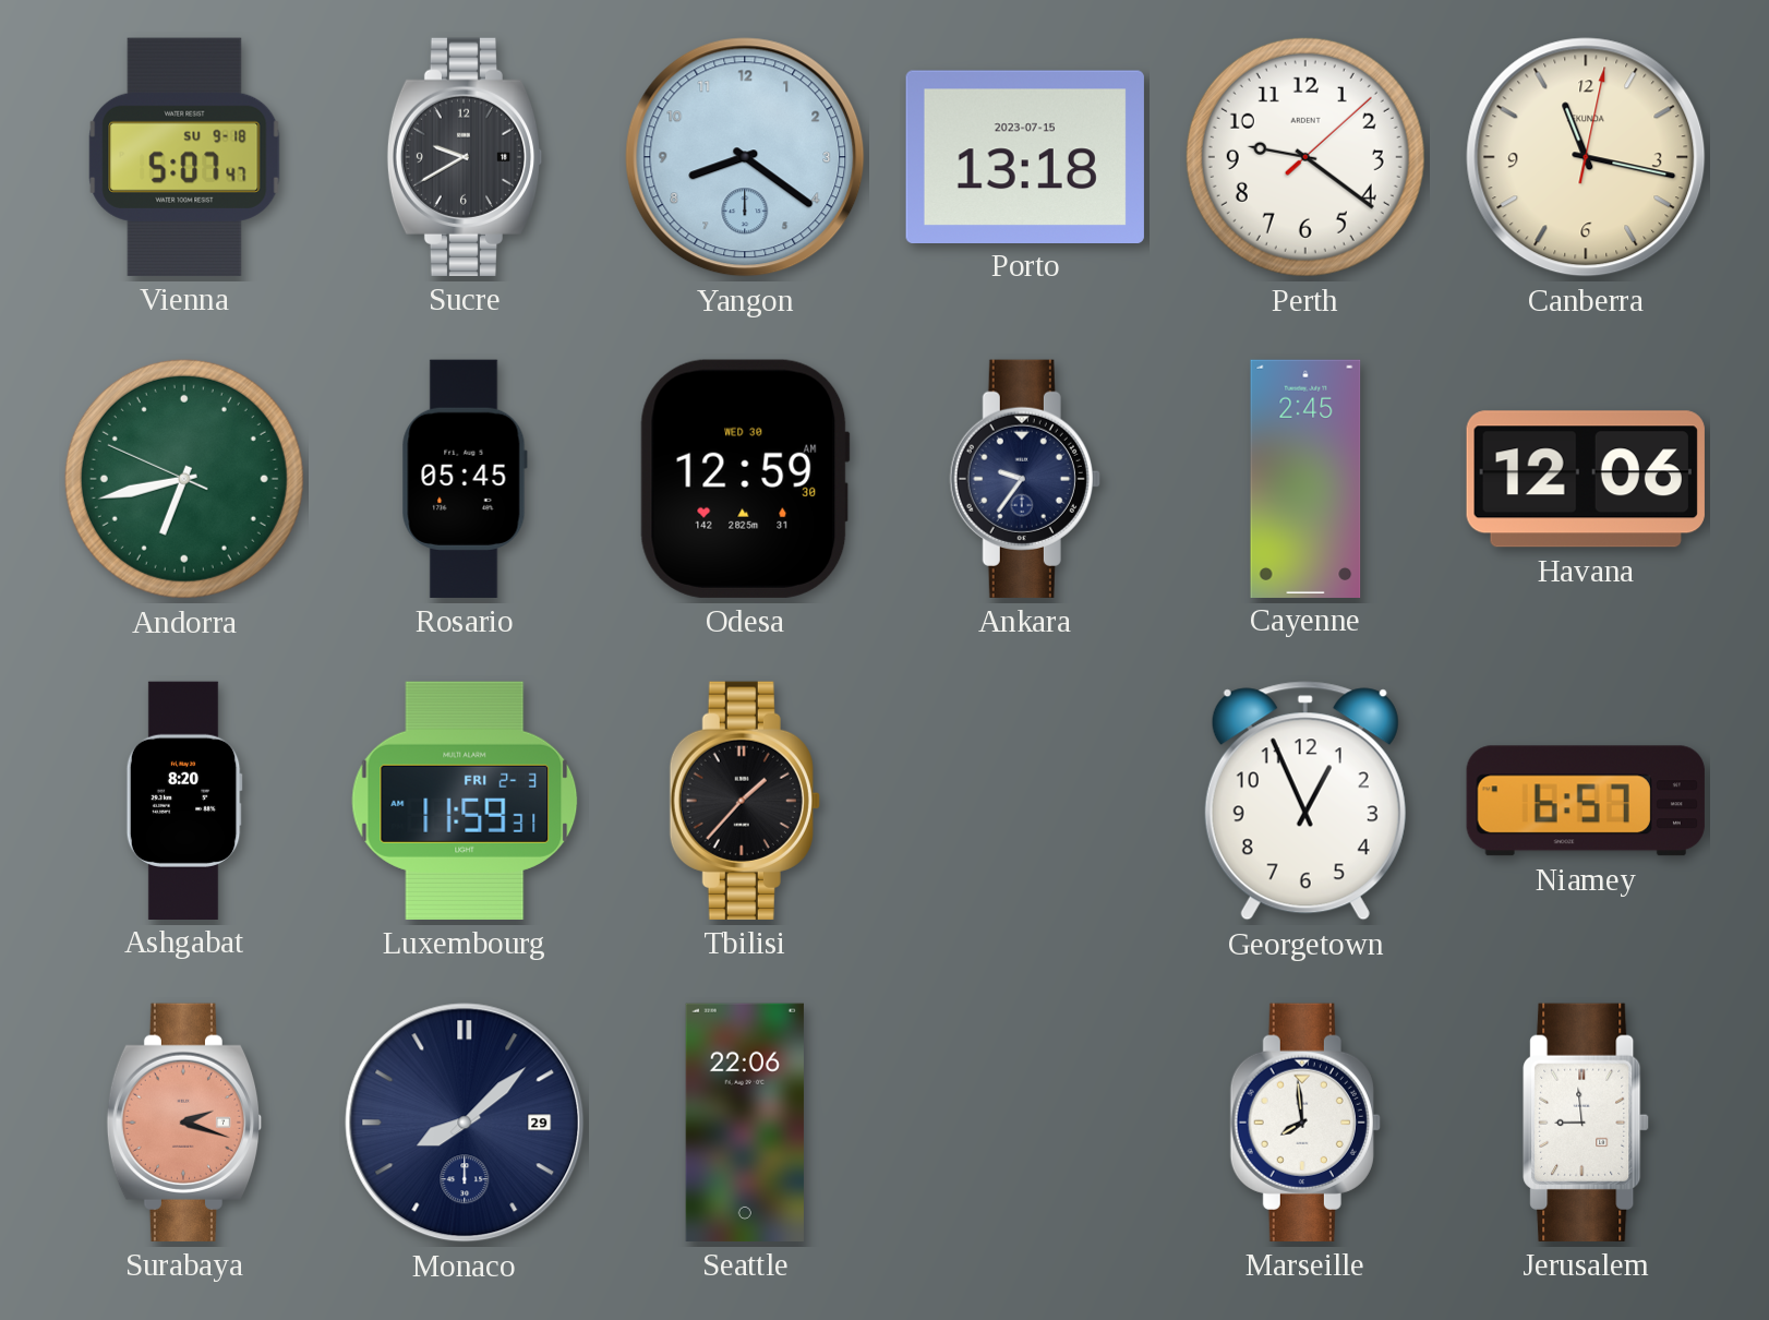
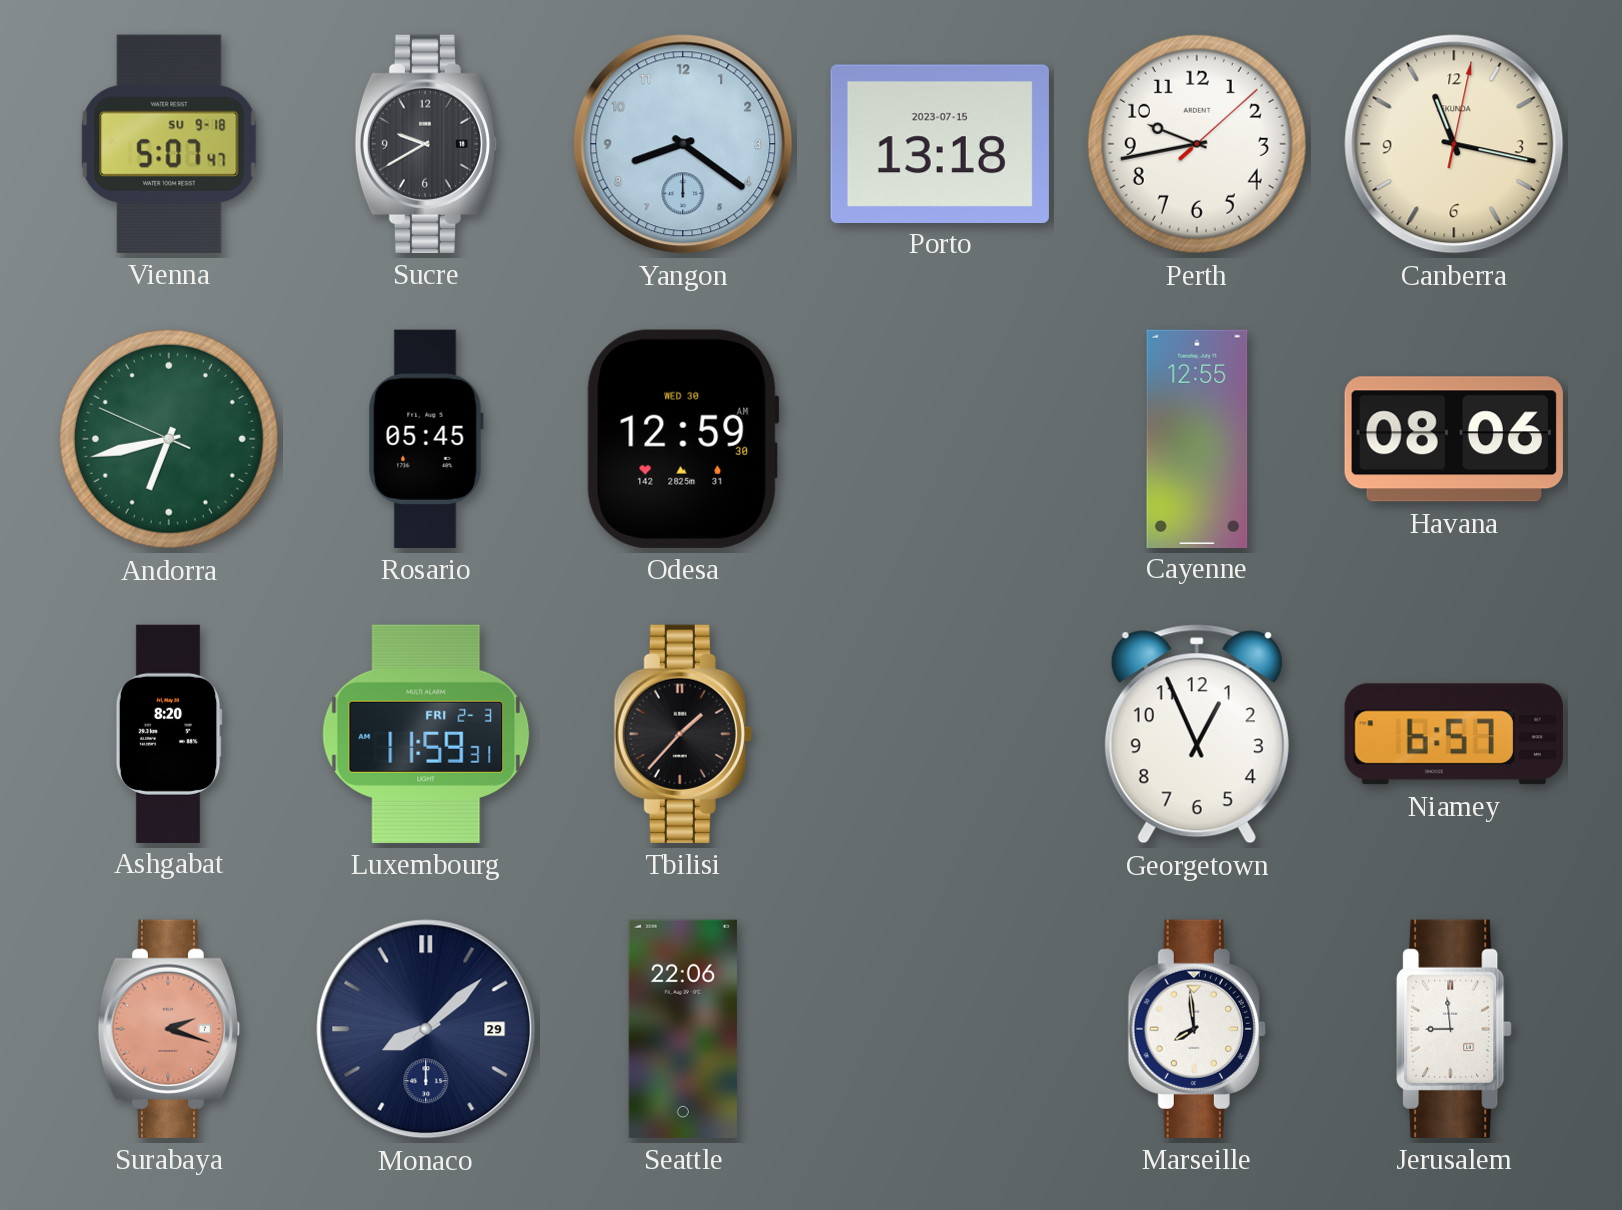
Perth: 9:21 -> 9:43
Ankara: 9:36 -> none
Cayenne: 2:45 -> 12:55
Havana: 12:06 -> 08:06
